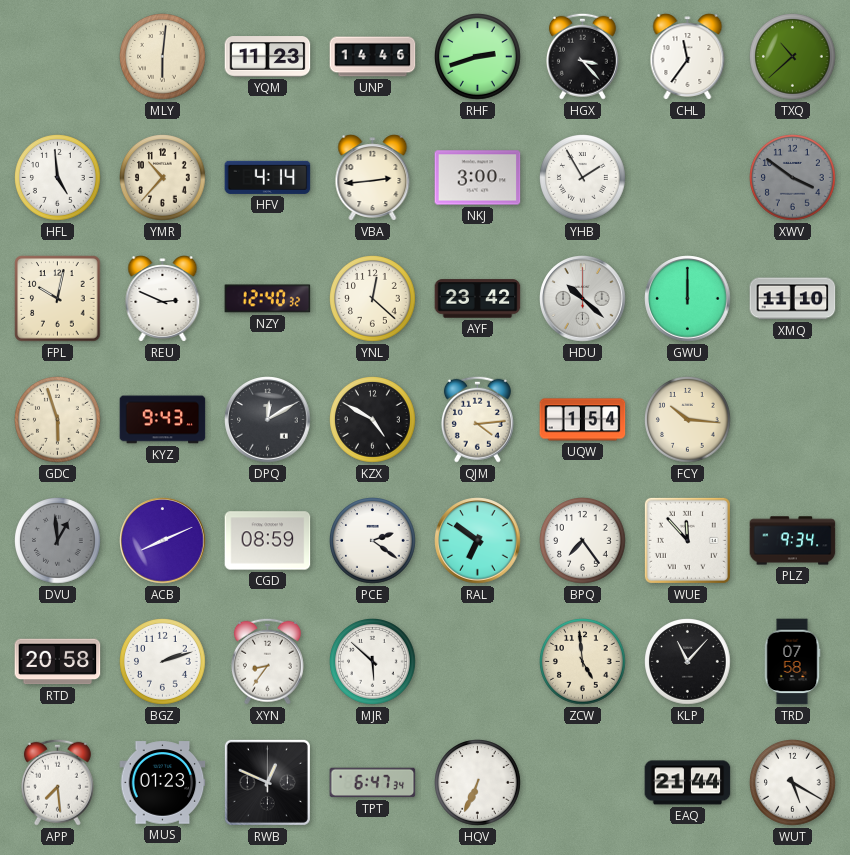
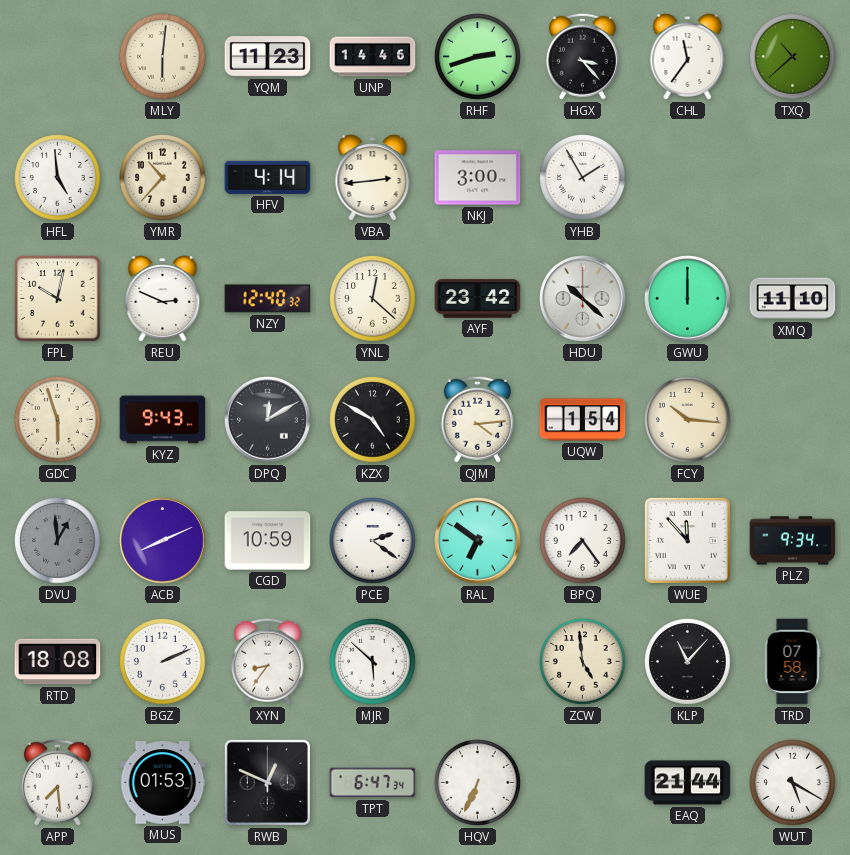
XWV: 3:51 -> none
CGD: 08:59 -> 10:59
RTD: 20:58 -> 18:08
BGZ: 2:12 -> 2:11
MUS: 01:23 -> 01:53
